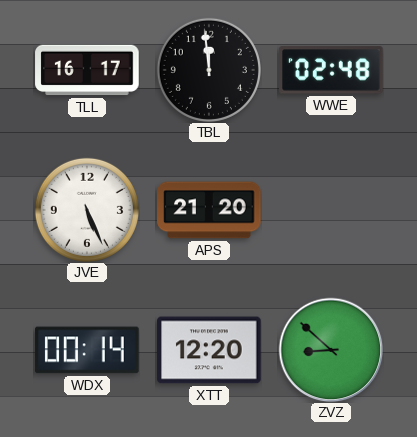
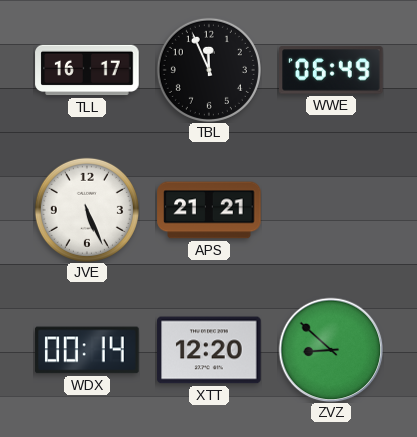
TBL: 11:59 -> 11:56
WWE: 02:48 -> 06:49
APS: 21:20 -> 21:21
